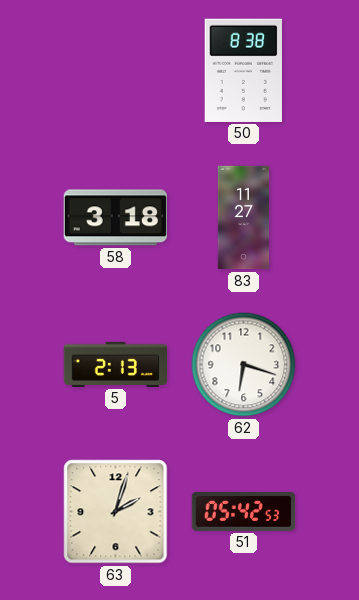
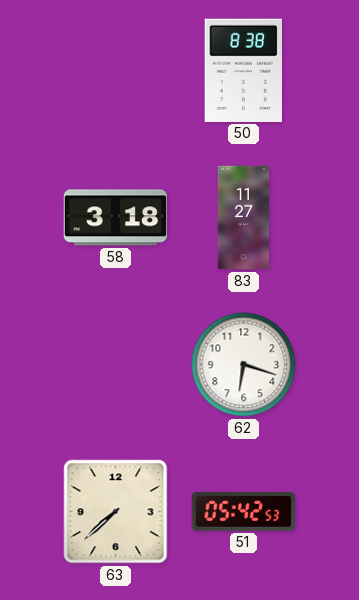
5: 2:13 -> none
63: 2:03 -> 7:38
